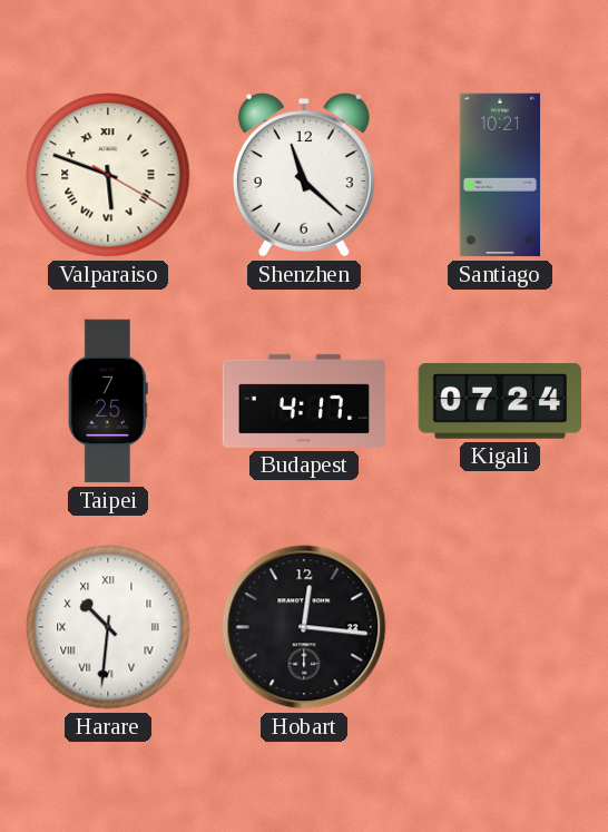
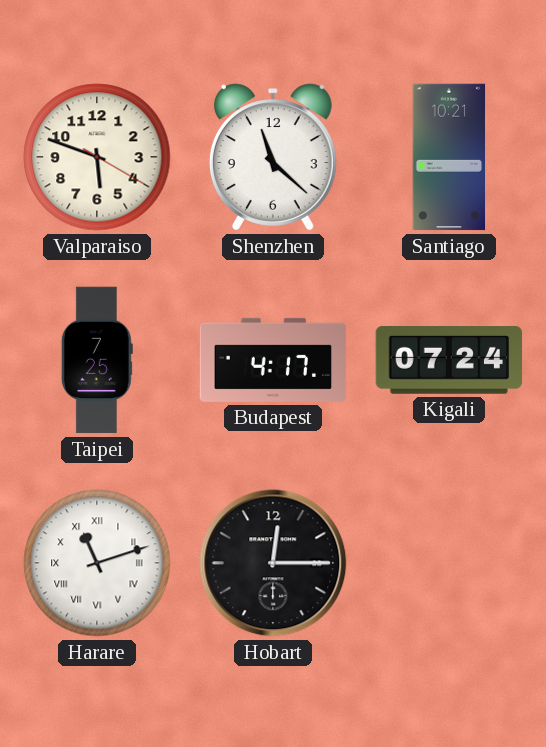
Valparaiso numerals: Roman -> Arabic
Harare: 10:31 -> 11:12
Hobart: 12:16 -> 12:15
